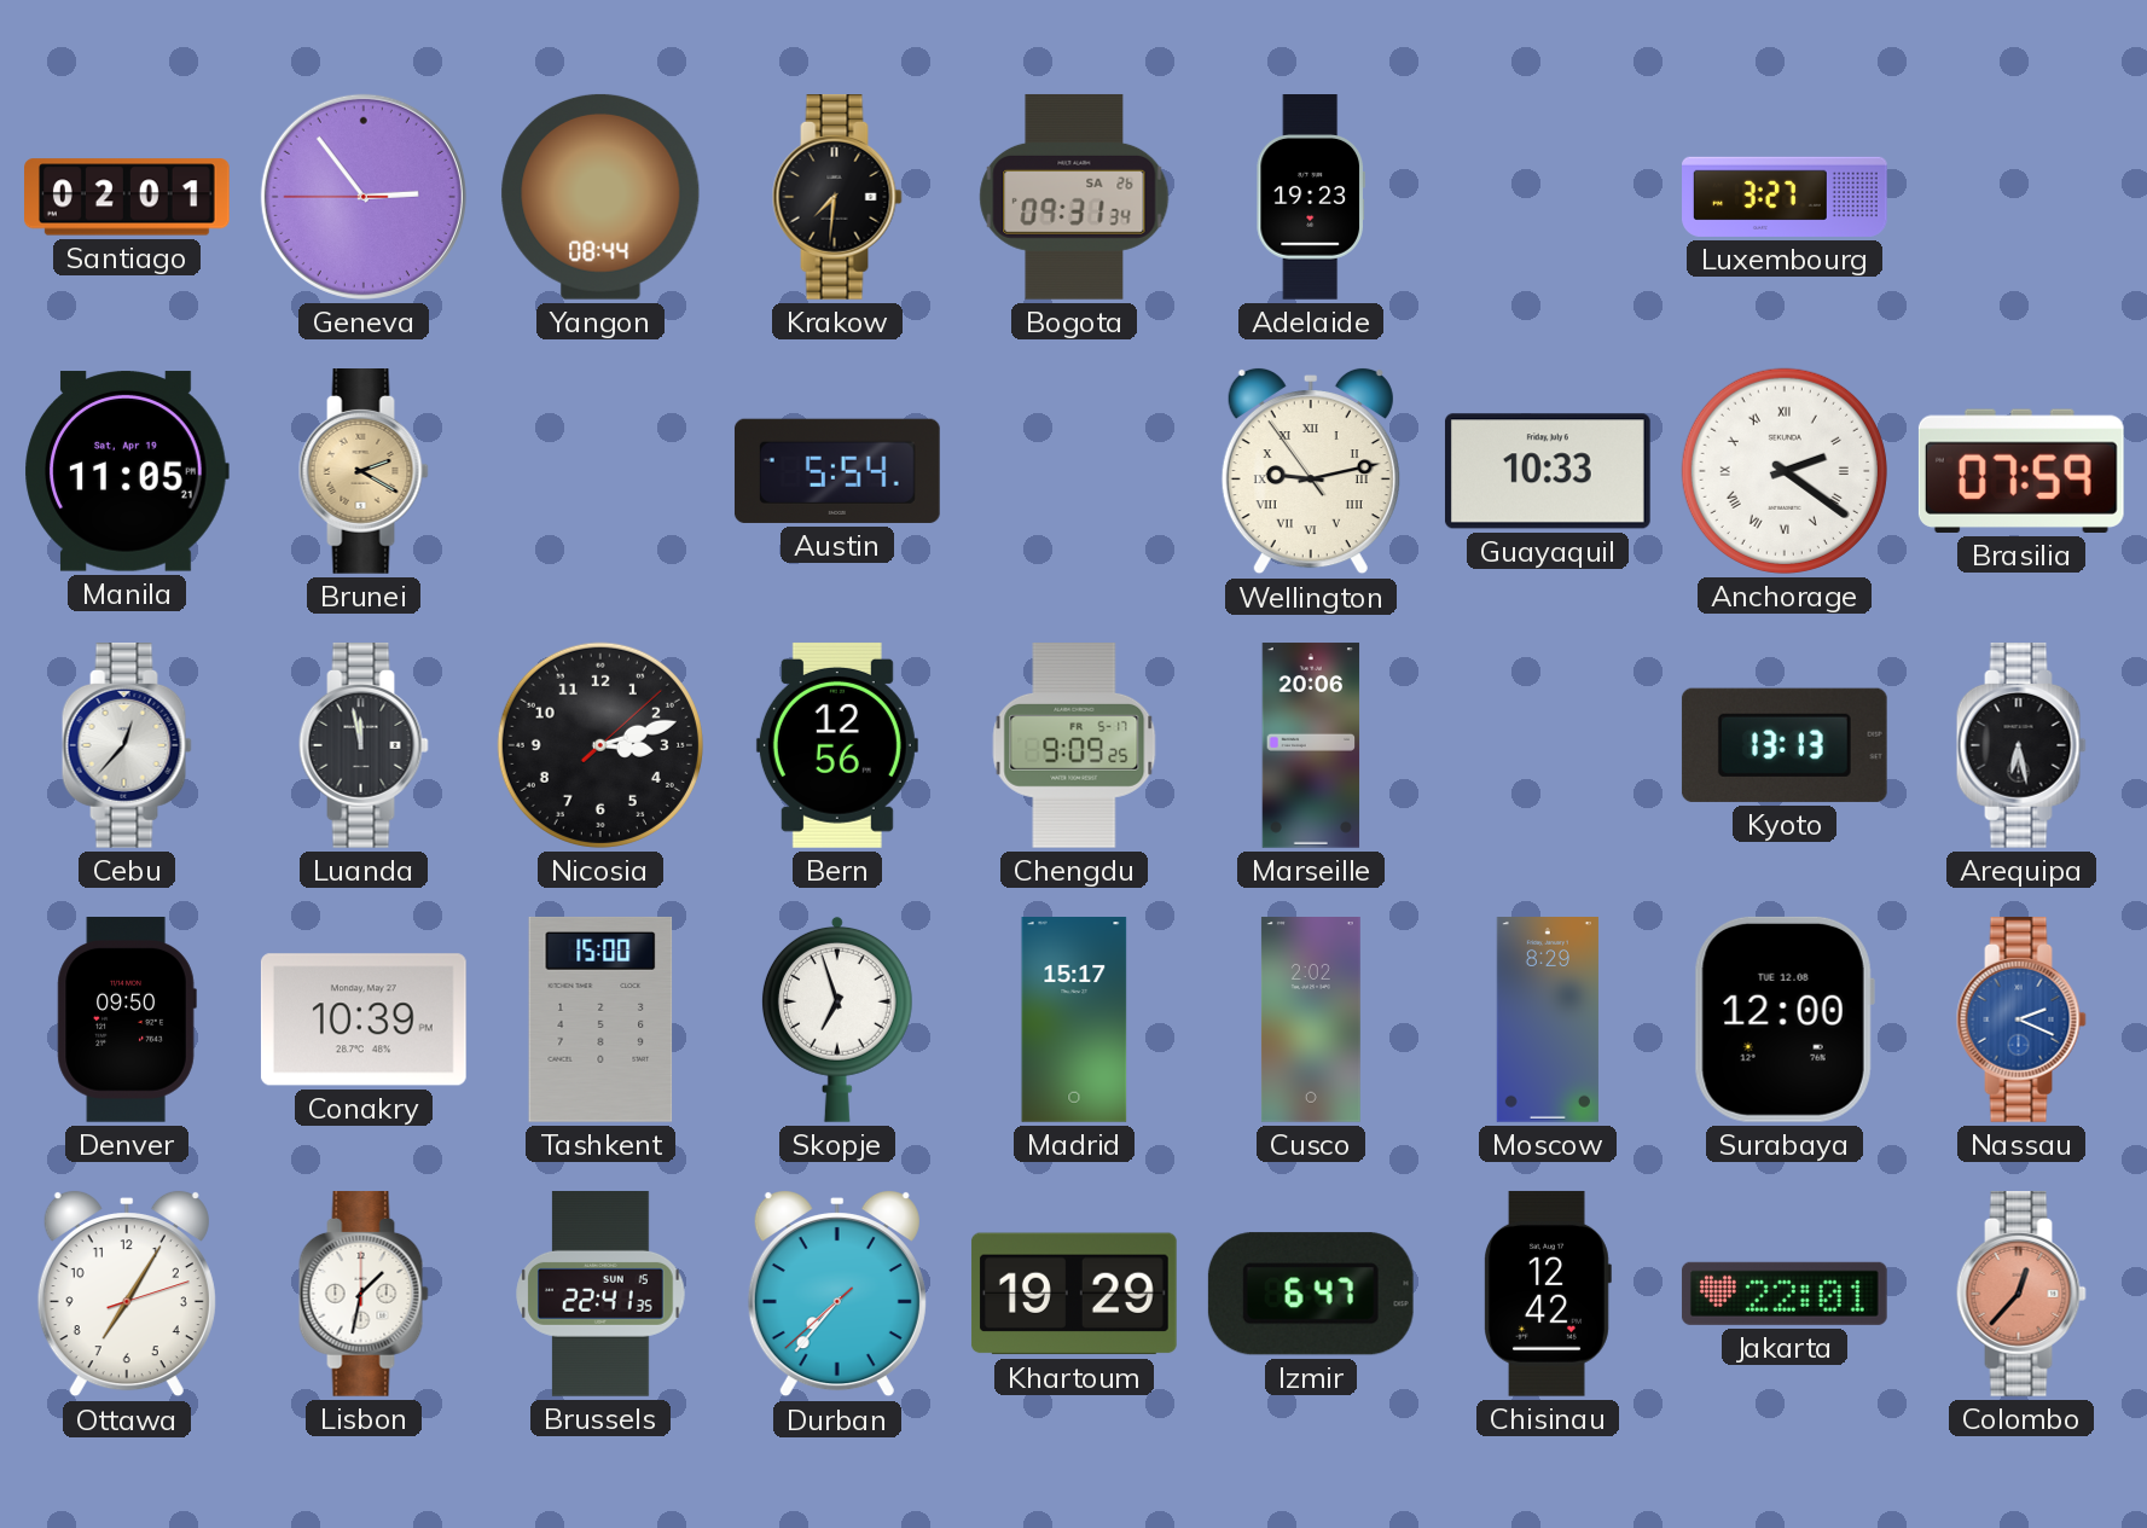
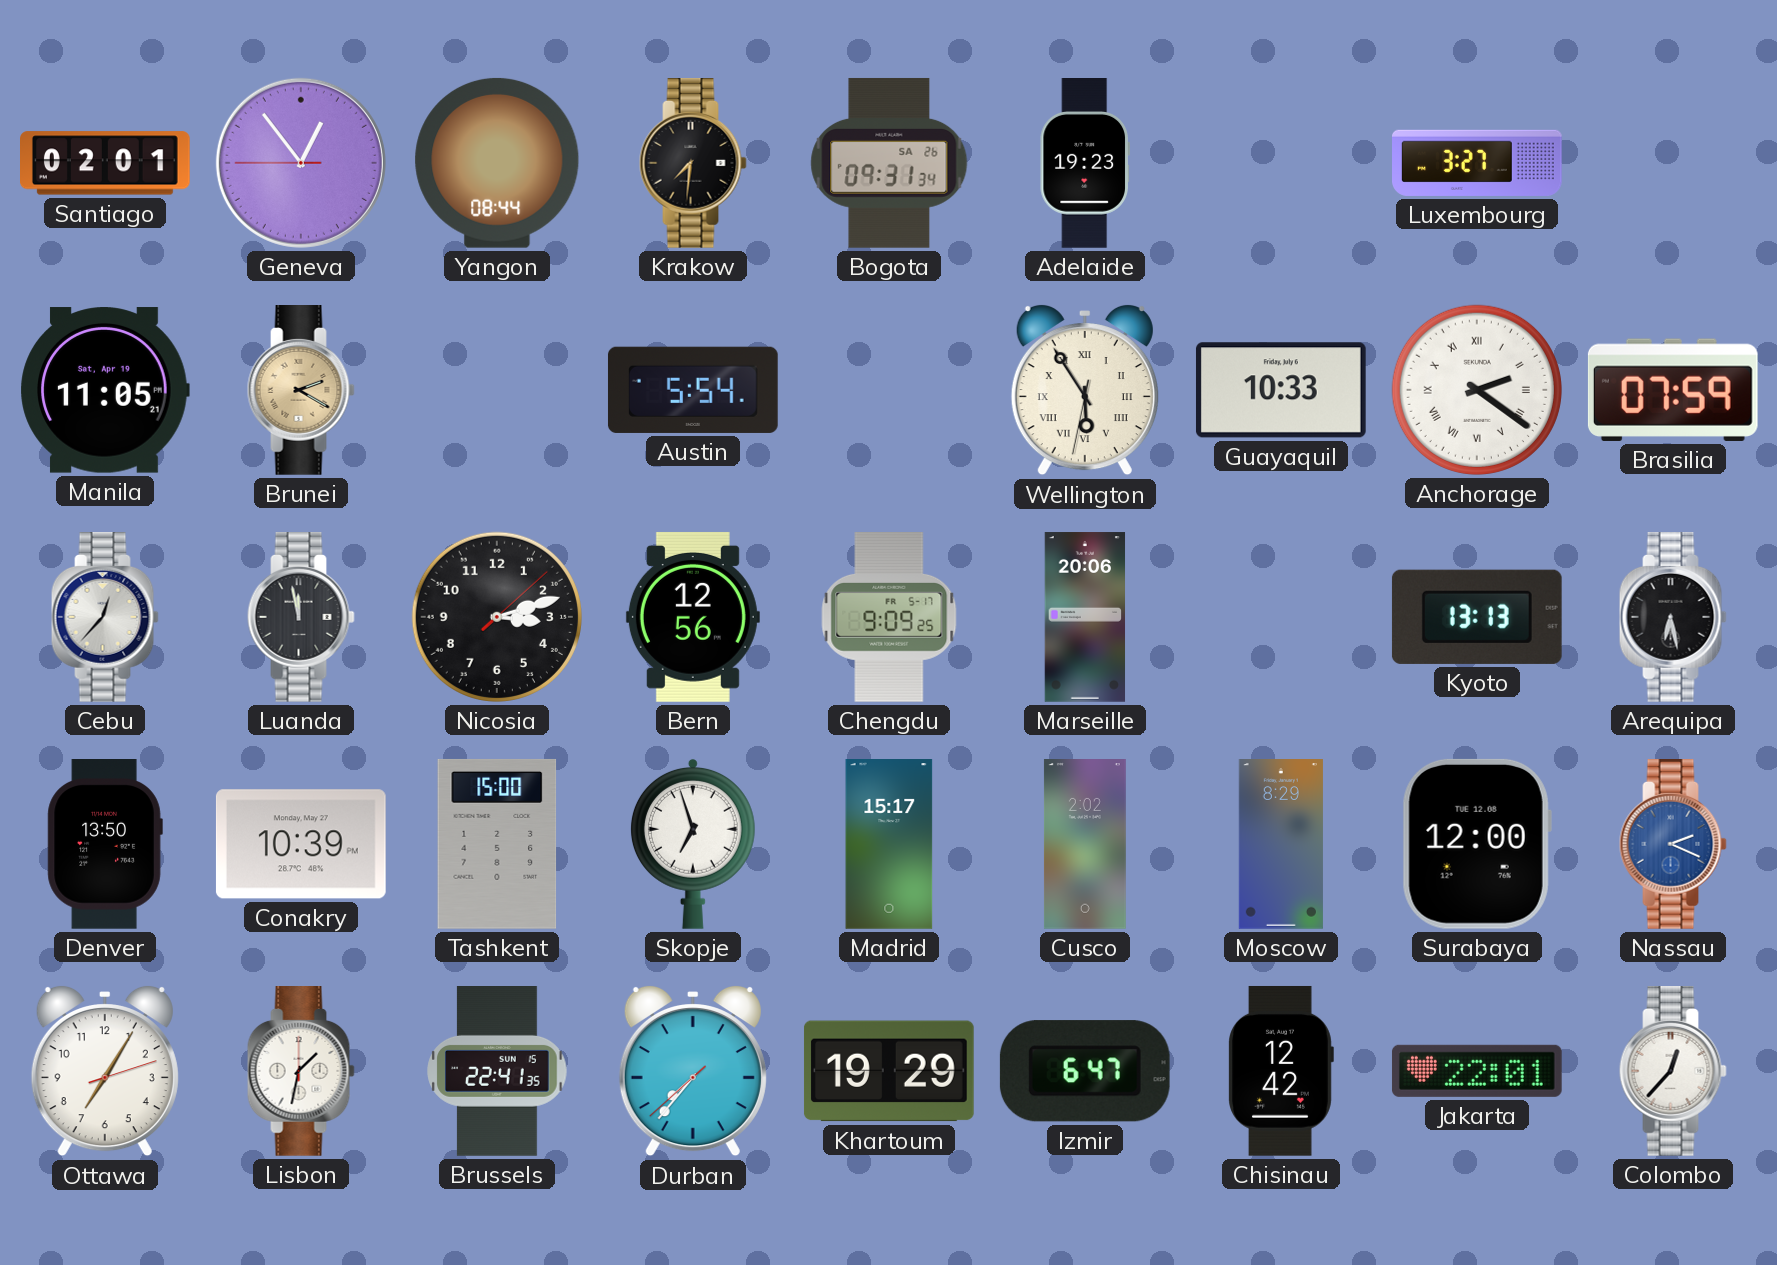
Geneva: 2:53 -> 12:53
Wellington: 9:12 -> 5:54
Denver: 09:50 -> 13:50
Colombo dial: salmon -> white
